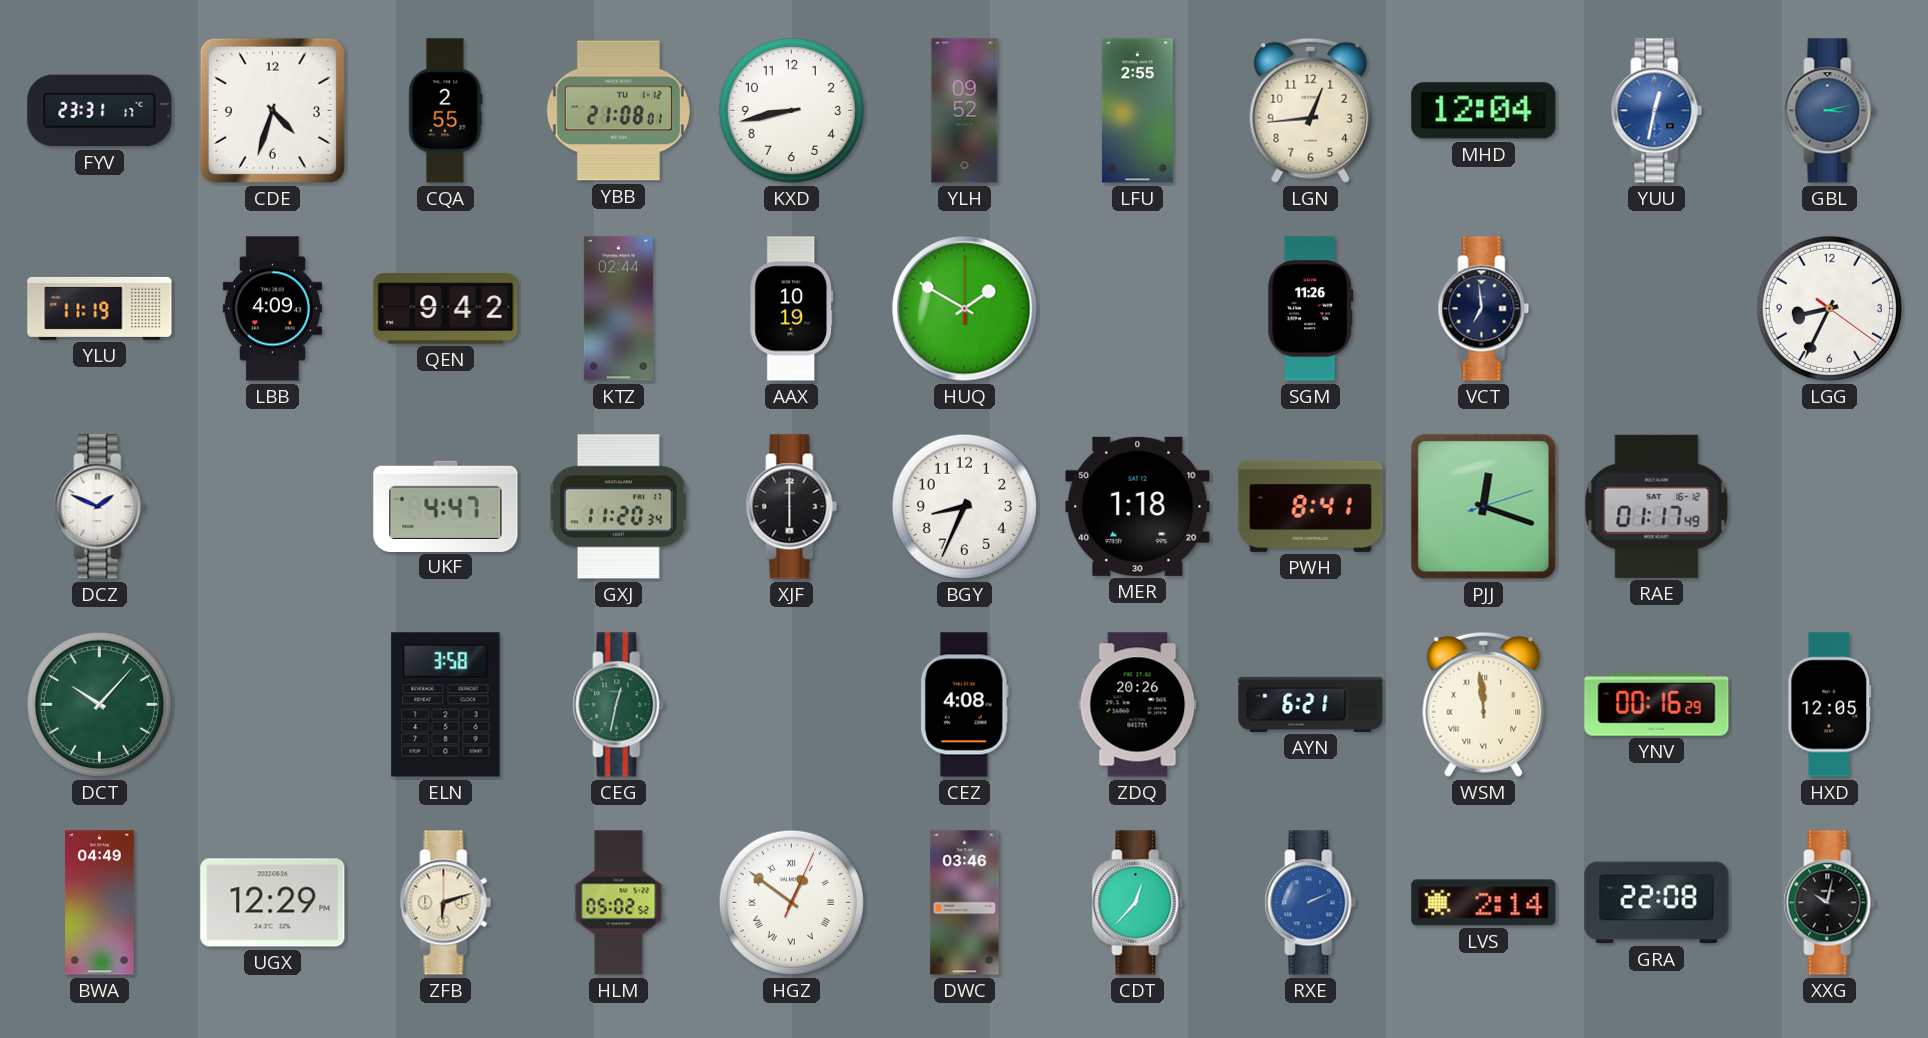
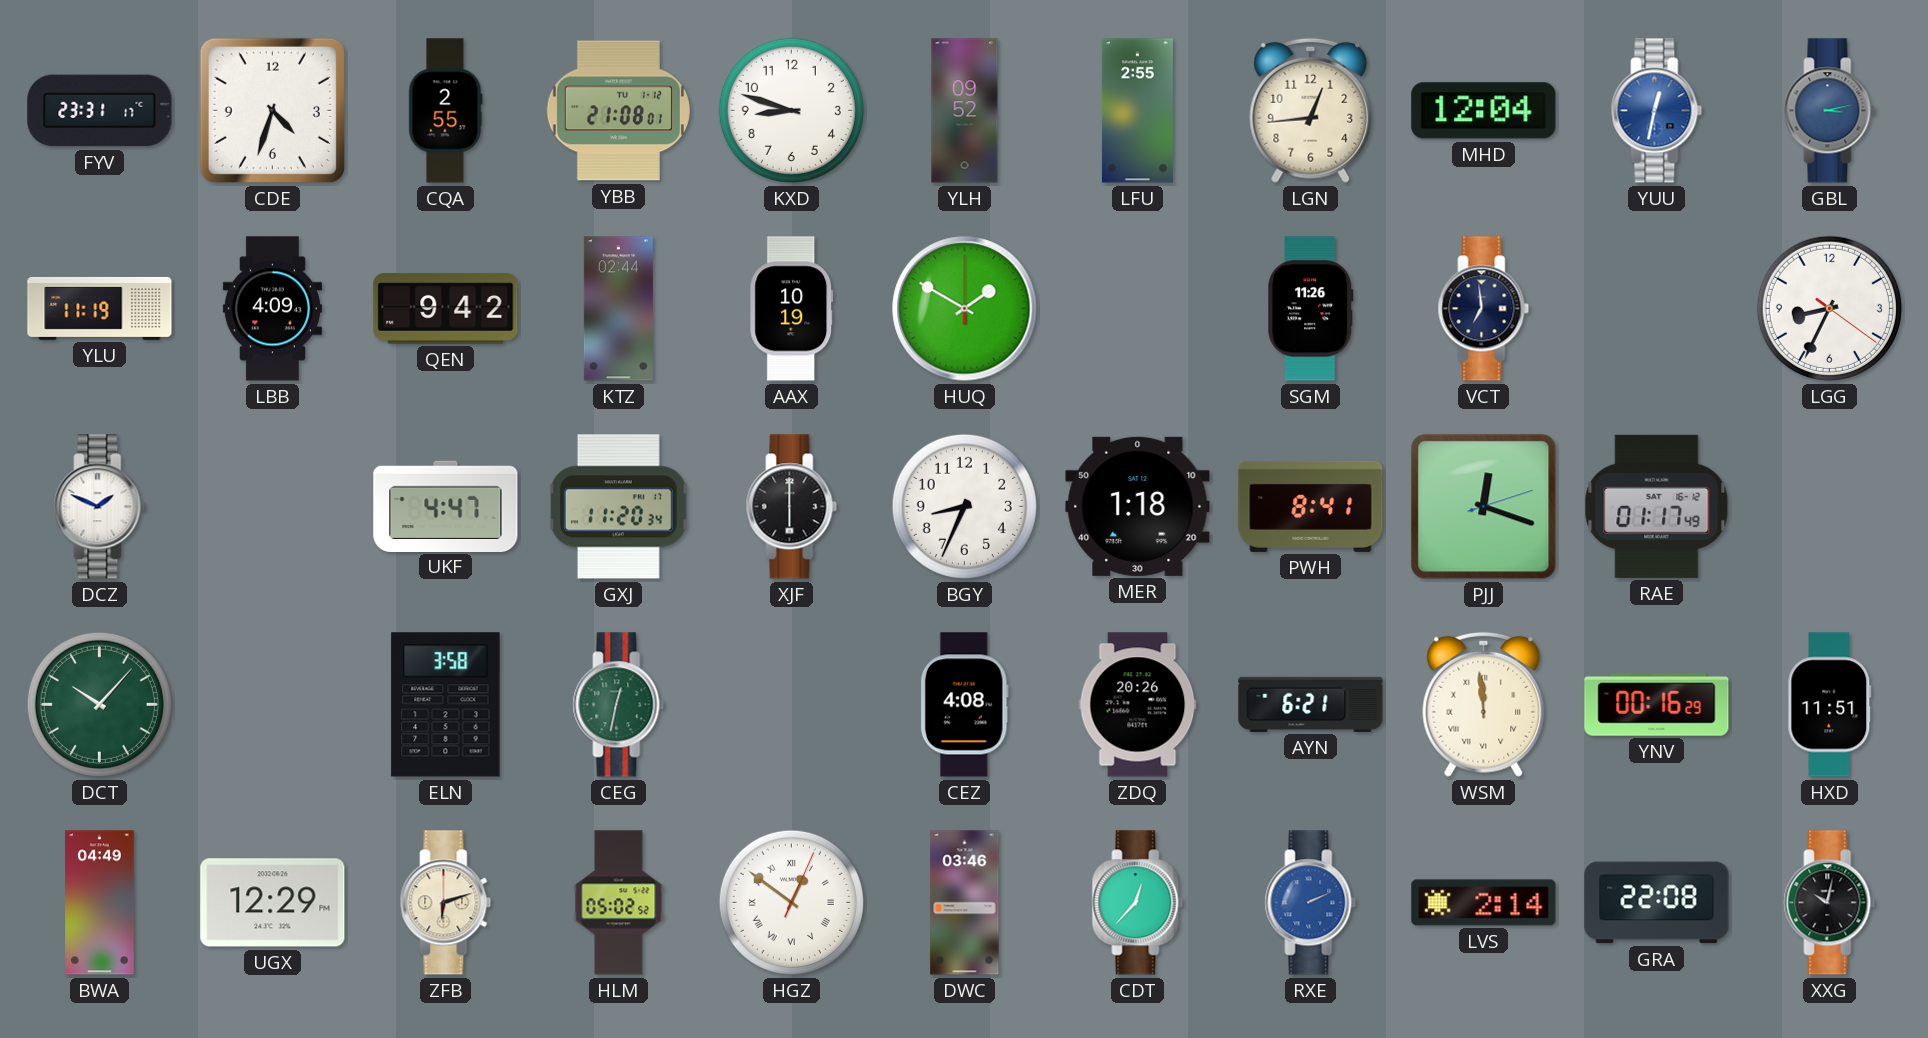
KXD: 8:43 -> 8:48
HXD: 12:05 -> 11:51
